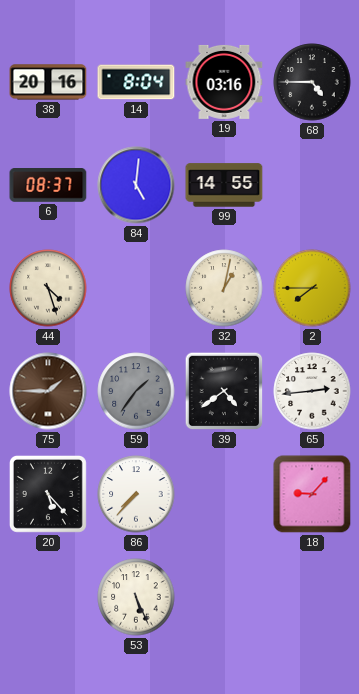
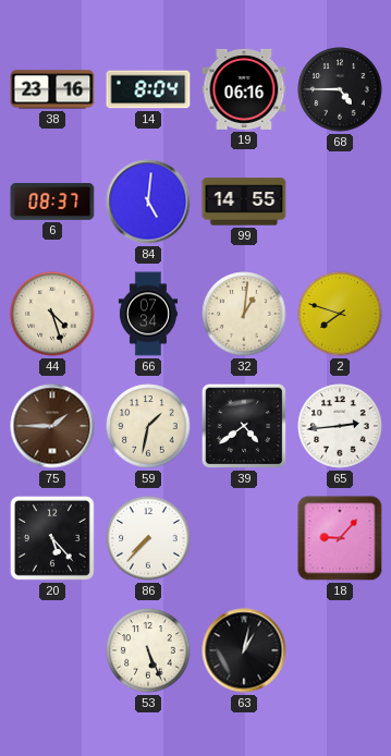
38: 20:16 -> 23:16
19: 03:16 -> 06:16
66: none -> 07:34
32: 1:02 -> 1:01
2: 7:45 -> 7:48
59: 1:36 -> 1:32
59 dial: grey -> cream
63: none -> 1:02
